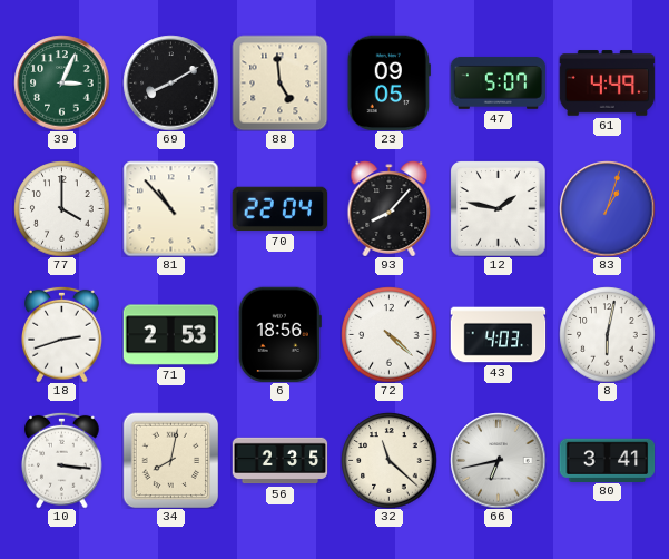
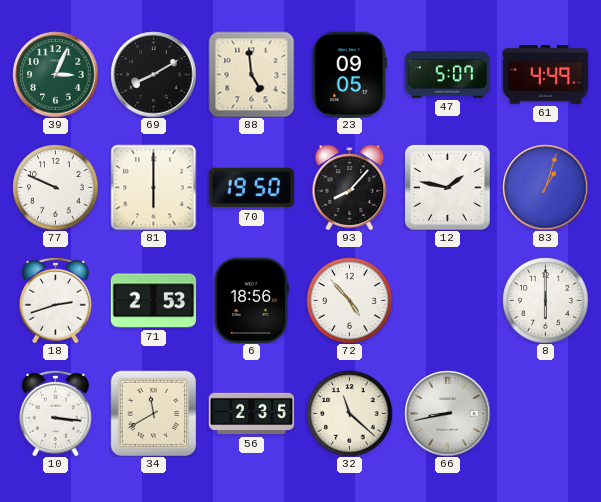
77: 4:00 -> 9:49
81: 10:53 -> 6:00
70: 22:04 -> 19:50
72: 4:22 -> 4:53
43: 4:03 -> none
8: 6:02 -> 6:00
34: 8:02 -> 11:40
66: 6:43 -> 8:43
80: 3:41 -> none
